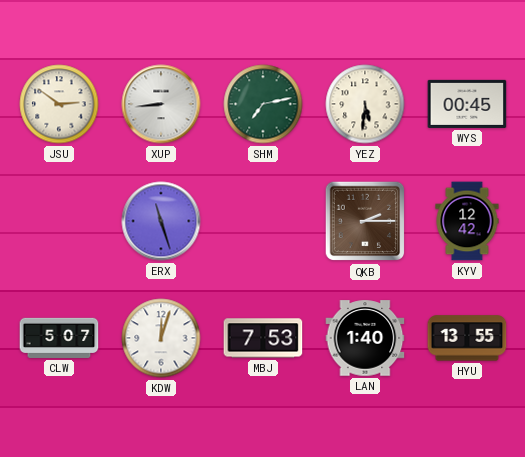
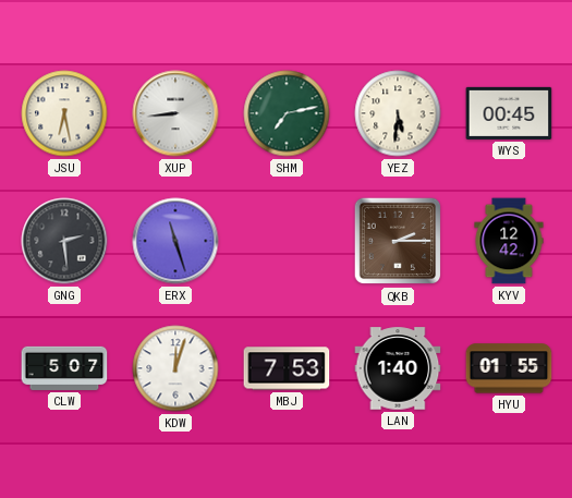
JSU: 2:51 -> 6:28
GNG: none -> 2:29
HYU: 13:55 -> 01:55
